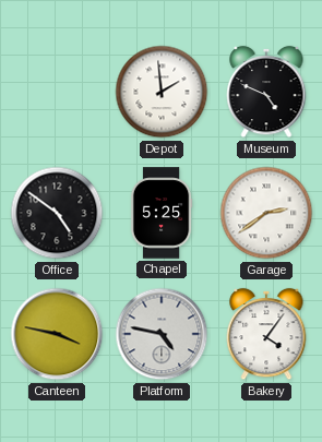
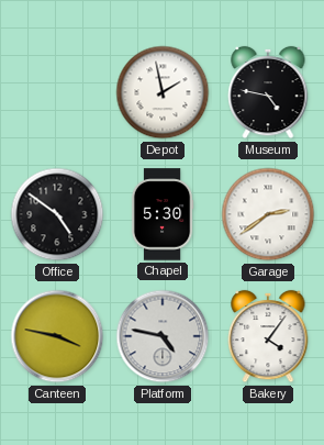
Depot: 1:59 -> 1:58
Museum: 4:49 -> 4:47
Chapel: 5:25 -> 5:30
